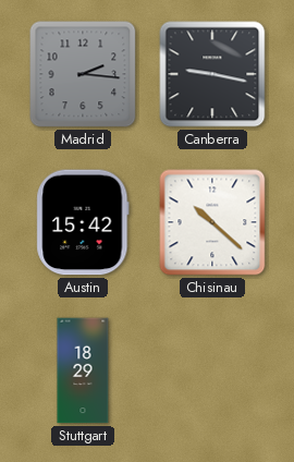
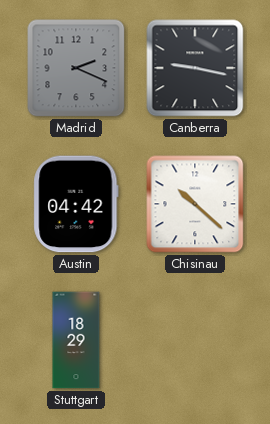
Madrid: 2:16 -> 2:19
Austin: 15:42 -> 04:42
